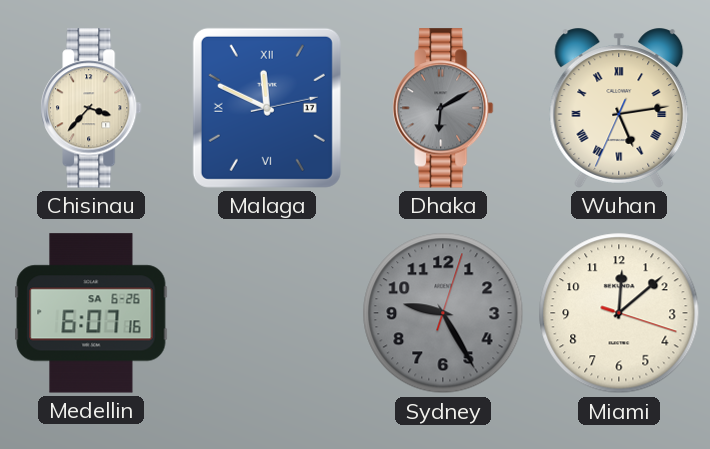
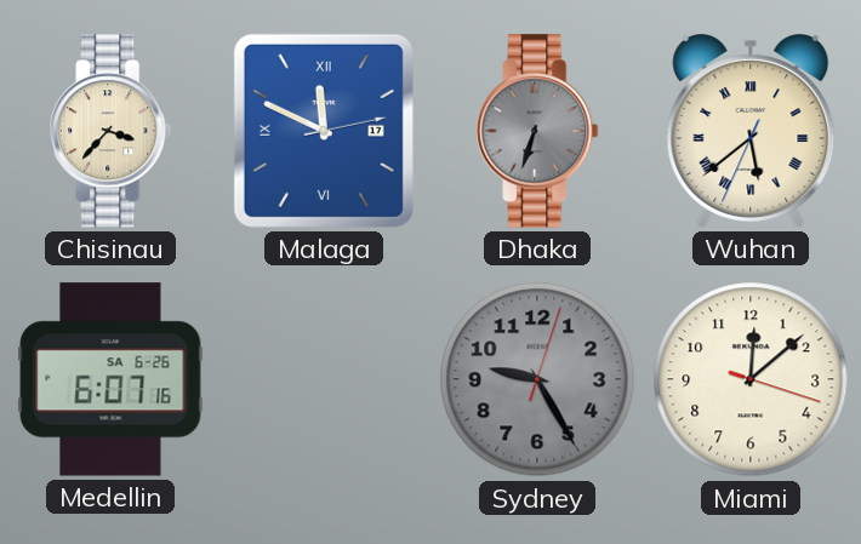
Dhaka: 6:10 -> 6:33
Wuhan: 5:13 -> 5:38
